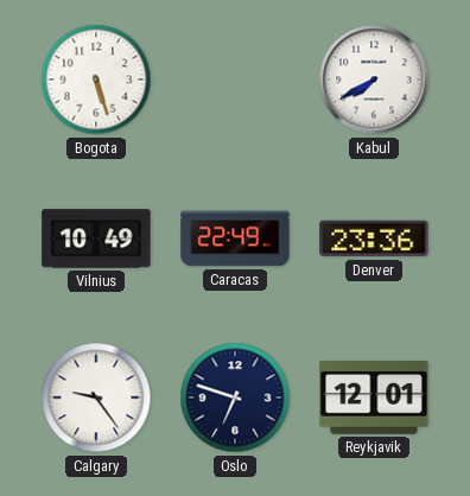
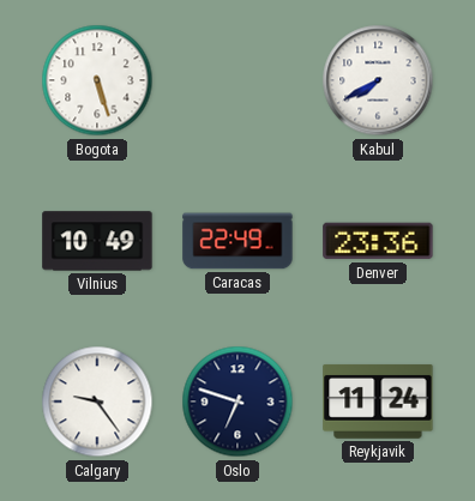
Reykjavik: 12:01 -> 11:24
